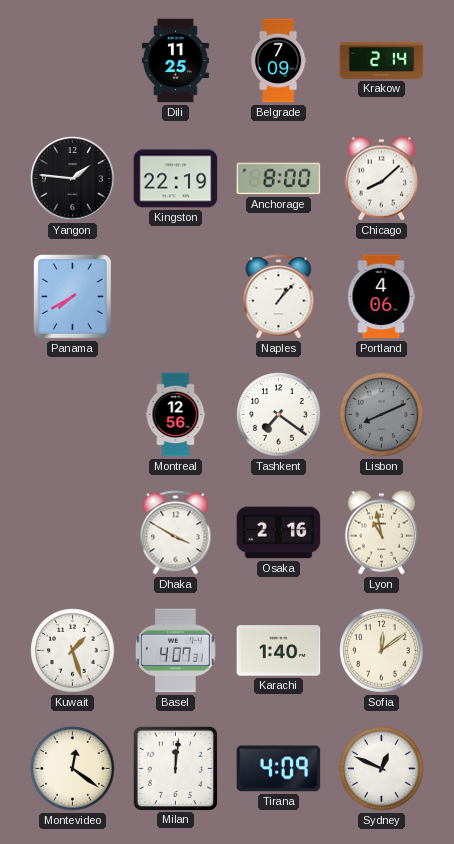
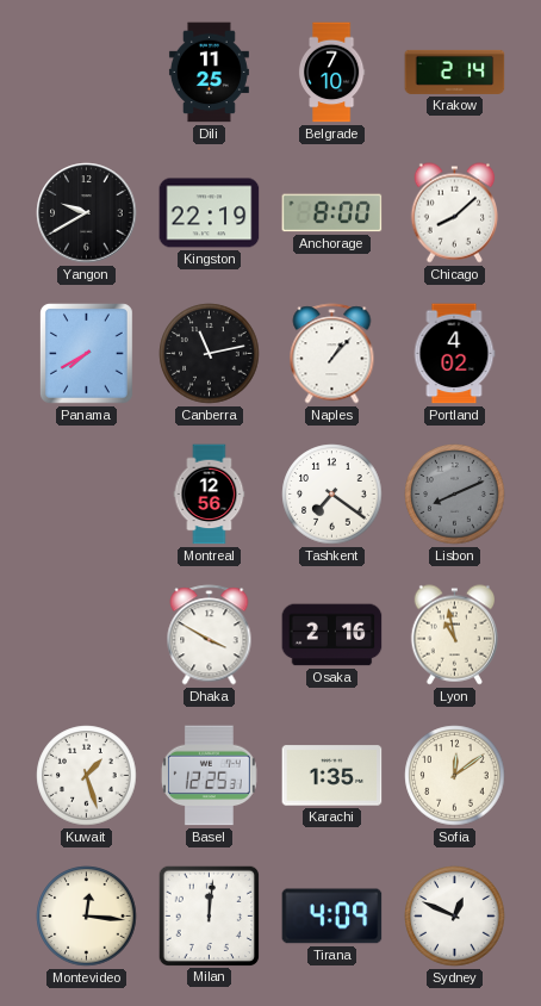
Belgrade: 7:09 -> 7:10
Yangon: 1:46 -> 9:40
Canberra: none -> 11:13
Portland: 4:06 -> 4:02
Basel: 4:07 -> 12:25
Karachi: 1:40 -> 1:35
Montevideo: 12:21 -> 12:16
